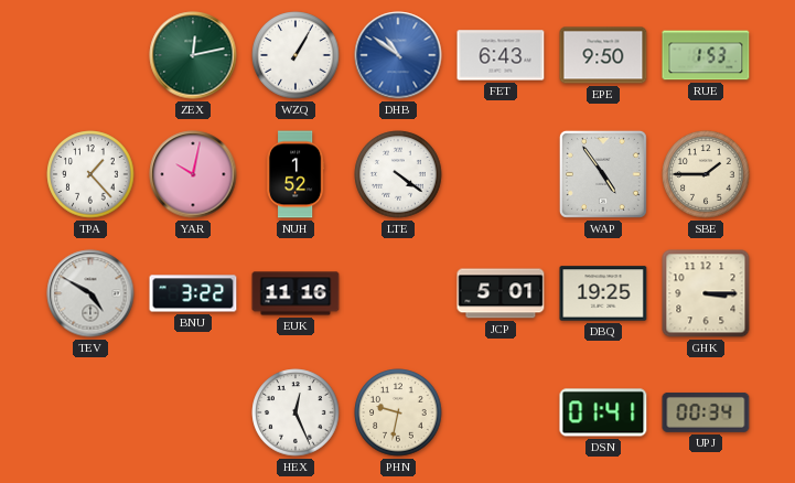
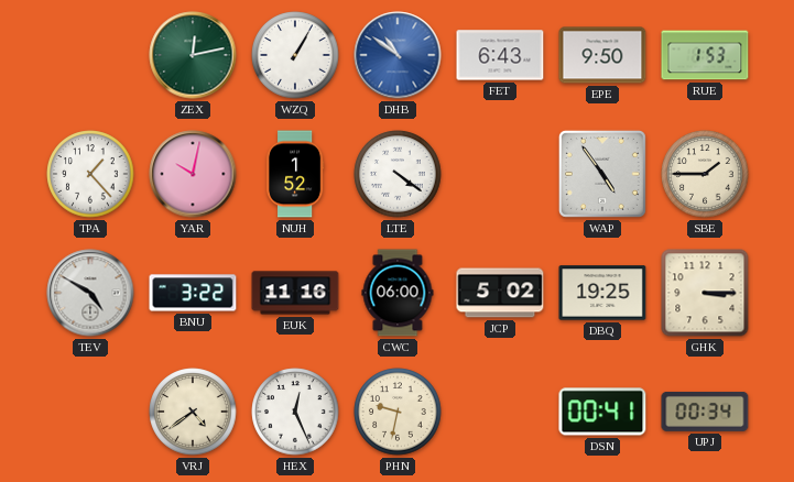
CWC: none -> 06:00
JCP: 5:01 -> 5:02
VRJ: none -> 4:39
DSN: 01:41 -> 00:41
